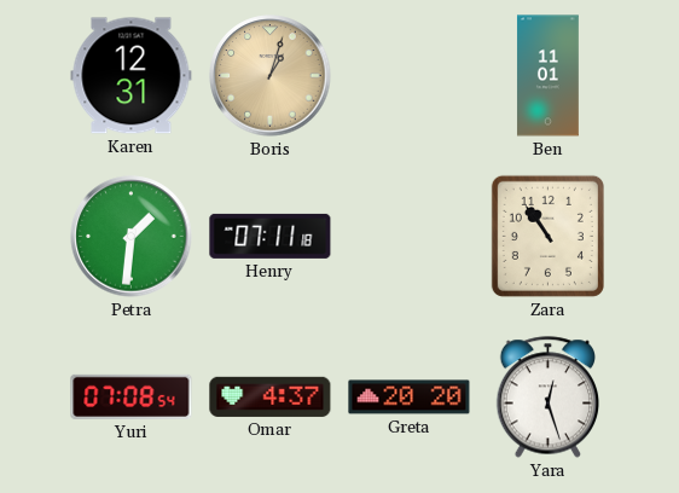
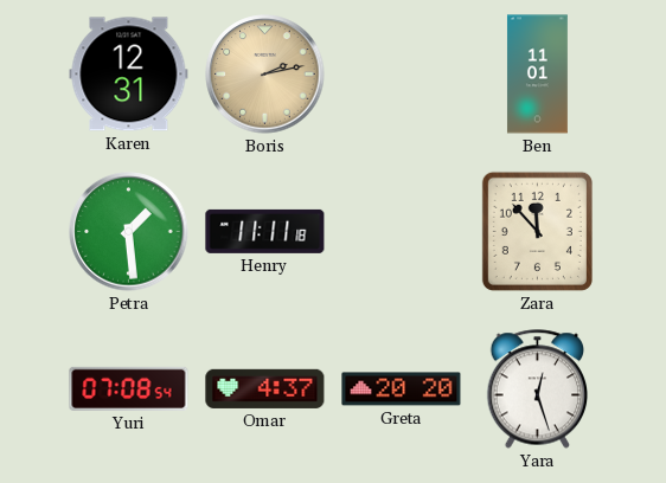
Boris: 1:03 -> 2:13
Petra: 1:31 -> 1:29
Henry: 07:11 -> 11:11
Zara: 10:54 -> 11:53
